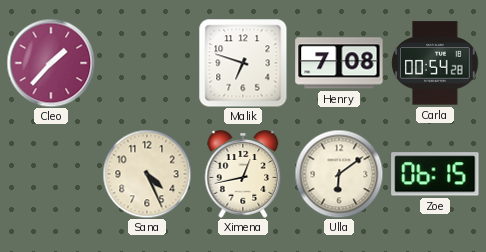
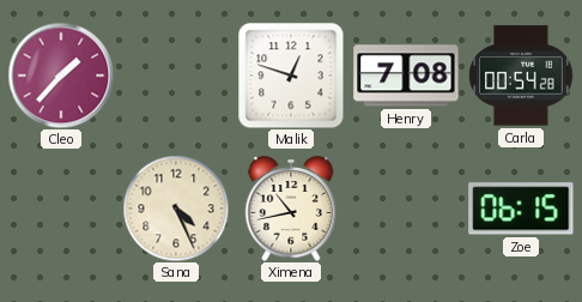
Malik: 6:48 -> 12:48
Ximena: 12:43 -> 10:43
Ulla: 6:09 -> none
